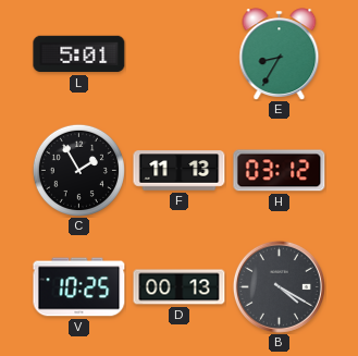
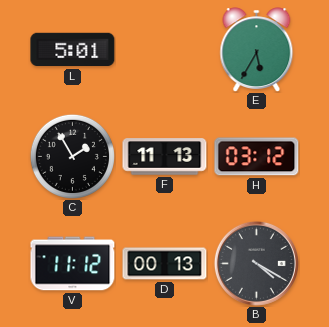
E: 8:35 -> 5:35
V: 10:25 -> 11:12
